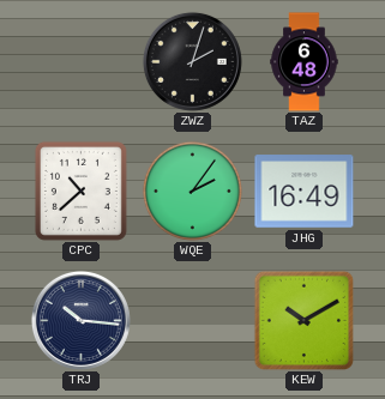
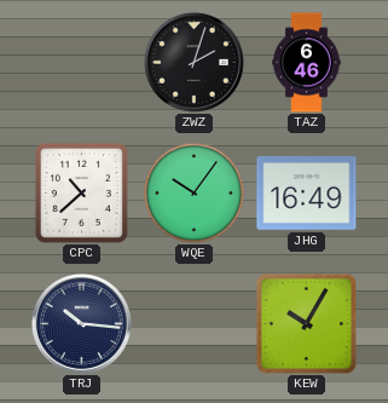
TAZ: 6:48 -> 6:46
WQE: 2:06 -> 10:06
KEW: 10:10 -> 10:05
